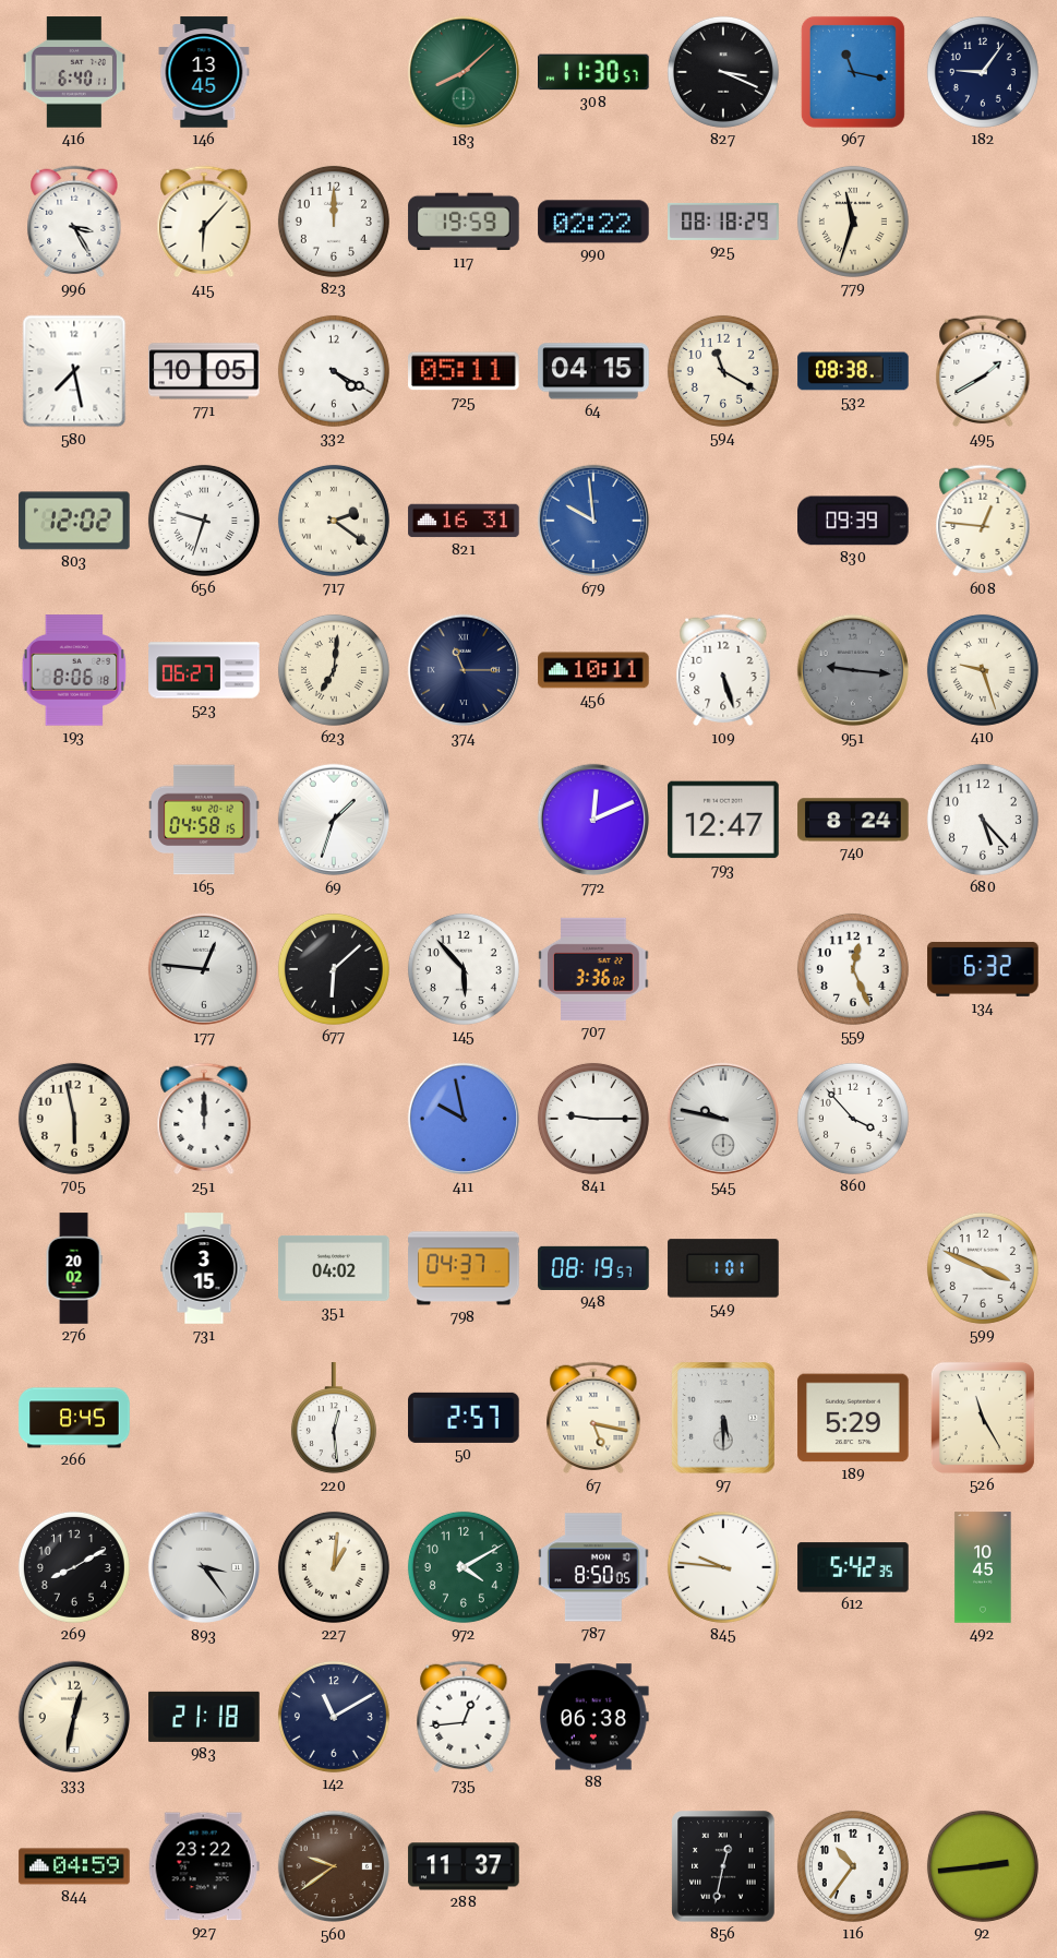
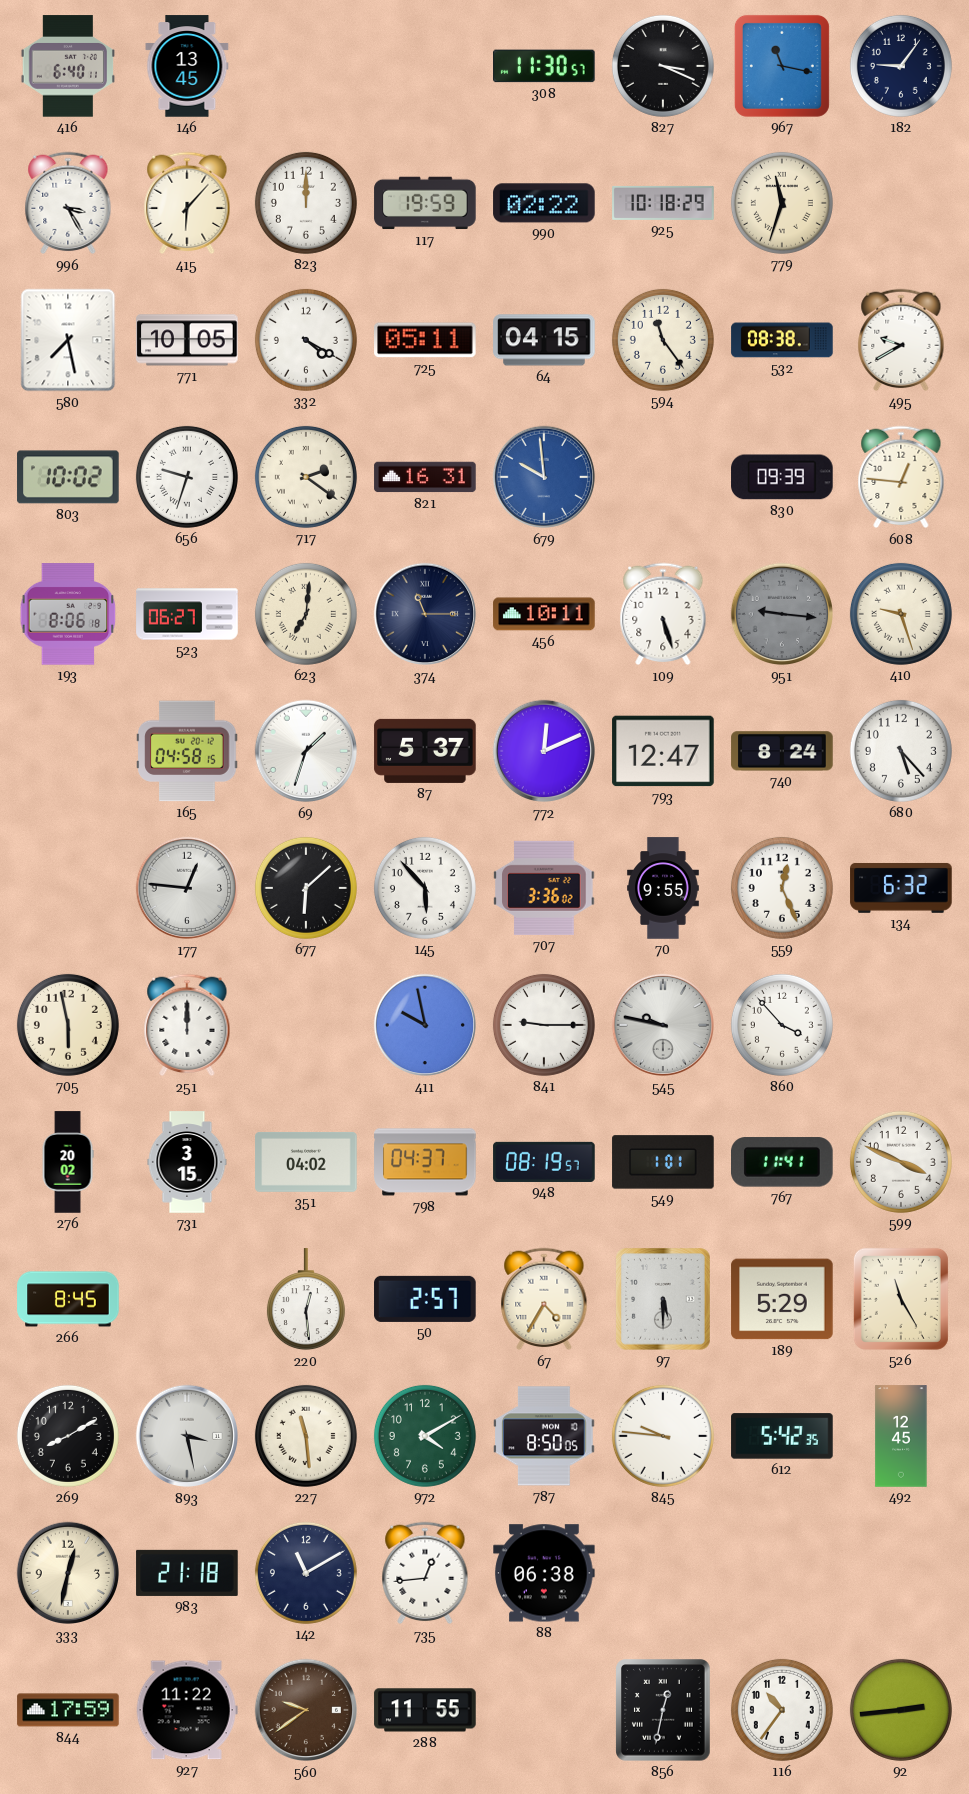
183: 8:08 -> none
925: 08:18 -> 10:18
594: 11:20 -> 11:24
495: 1:40 -> 9:40
803: 12:02 -> 10:02
87: none -> 5:37
70: none -> 9:55
767: none -> 11:41
67: 5:17 -> 4:35
893: 3:24 -> 3:28
227: 1:01 -> 11:29
492: 10:45 -> 12:45
844: 04:59 -> 17:59
927: 23:22 -> 11:22
288: 11:37 -> 11:55
